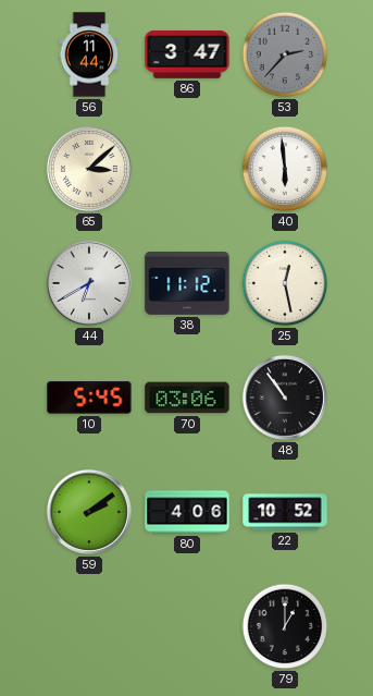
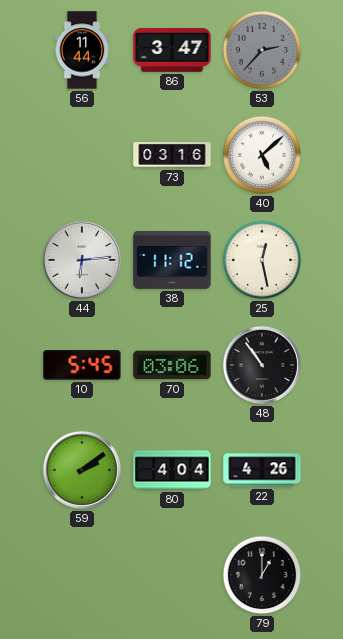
65: 3:08 -> none
73: none -> 03:16
40: 5:59 -> 5:08
44: 6:40 -> 6:14
80: 4:06 -> 4:04
22: 10:52 -> 4:26
